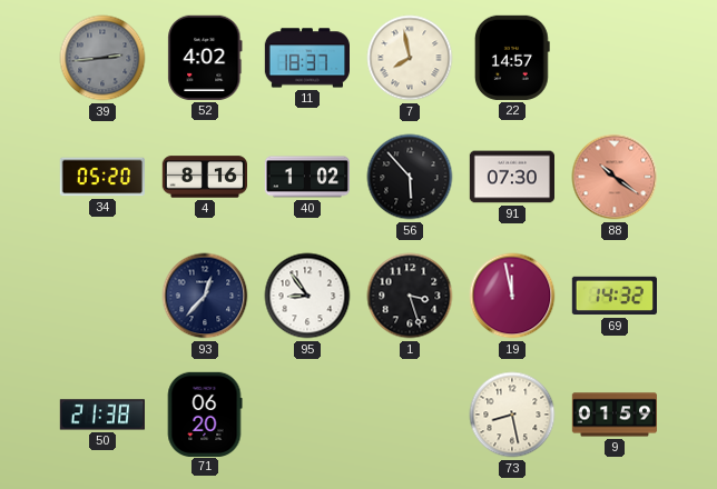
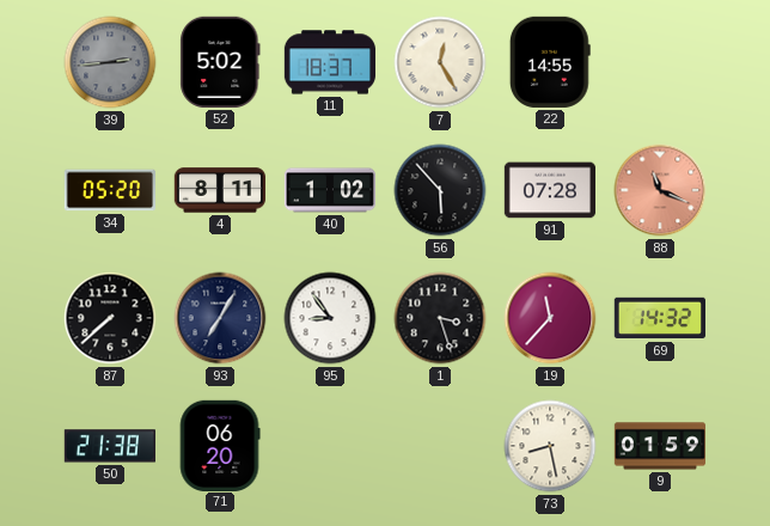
52: 4:02 -> 5:02
7: 7:58 -> 12:25
22: 14:57 -> 14:55
4: 8:16 -> 8:11
91: 07:30 -> 07:28
88: 10:21 -> 11:19
87: none -> 7:38
93: 12:37 -> 7:05
19: 11:58 -> 11:37
